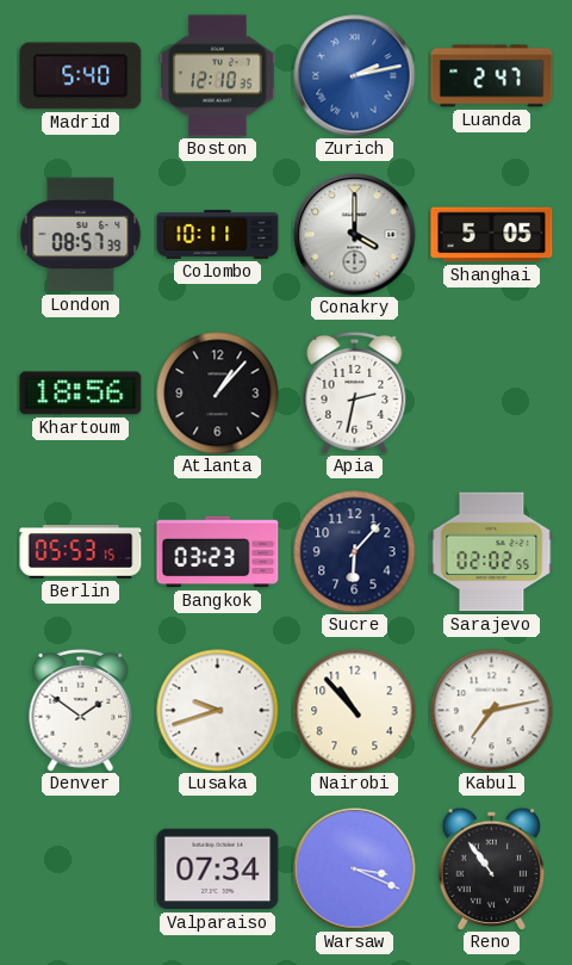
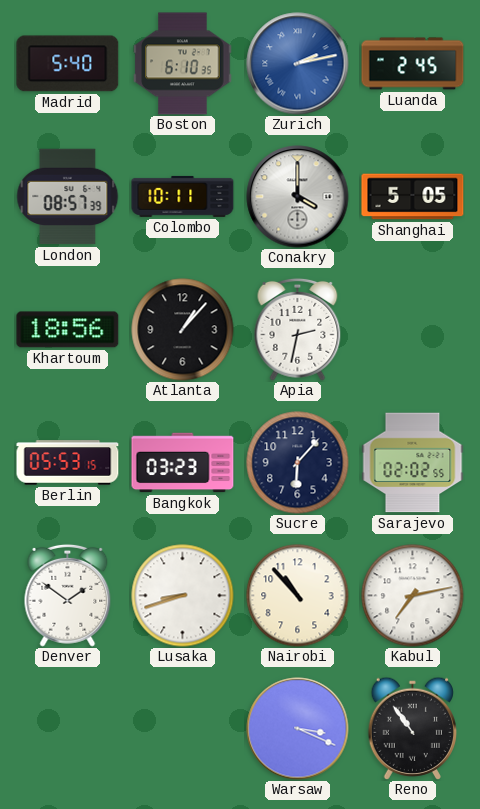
Boston: 12:10 -> 6:10
Luanda: 2:47 -> 2:45
Lusaka: 9:42 -> 8:42
Valparaiso: 07:34 -> none
